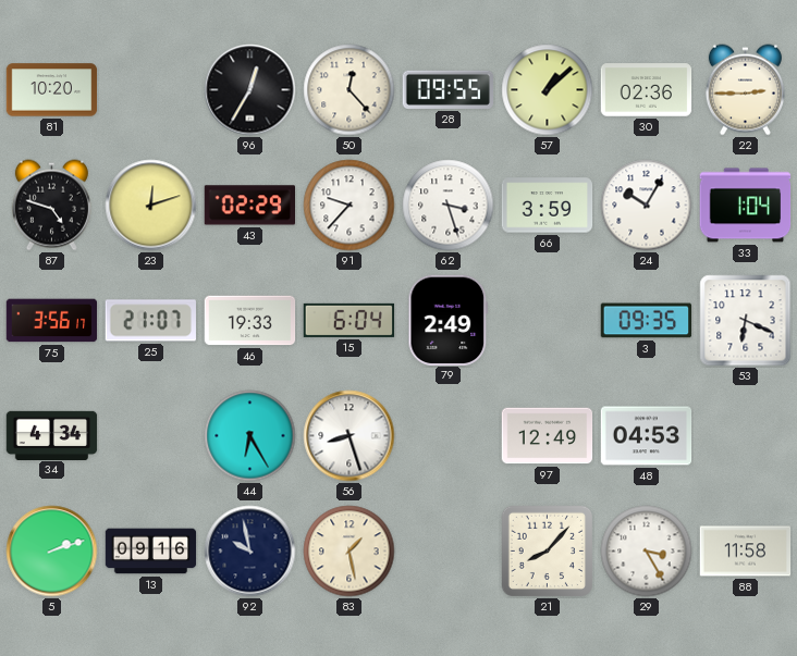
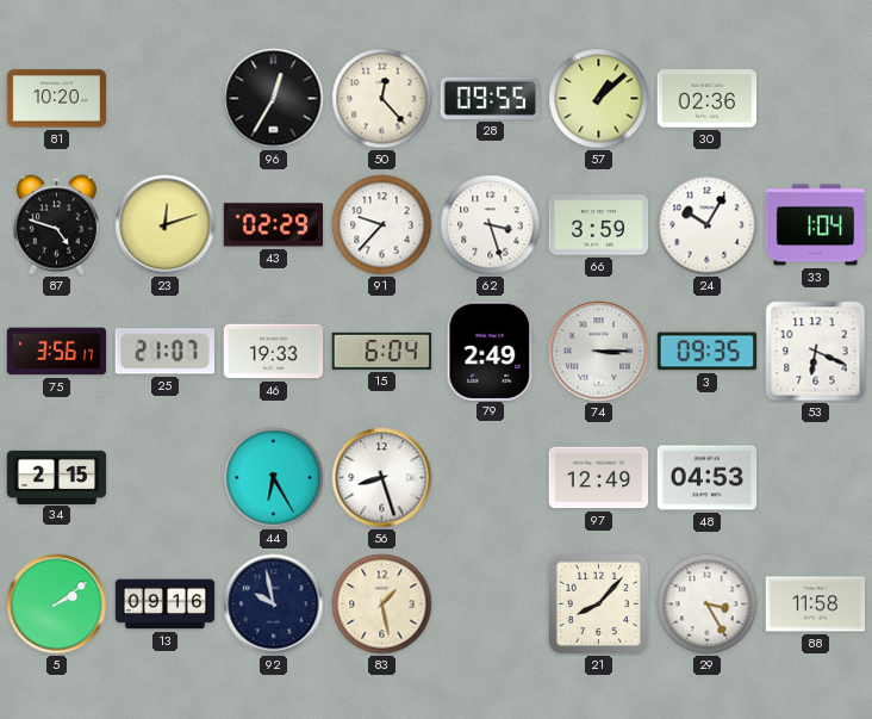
22: 2:45 -> none
74: none -> 3:15
34: 4:34 -> 2:15
5: 2:12 -> 2:09
